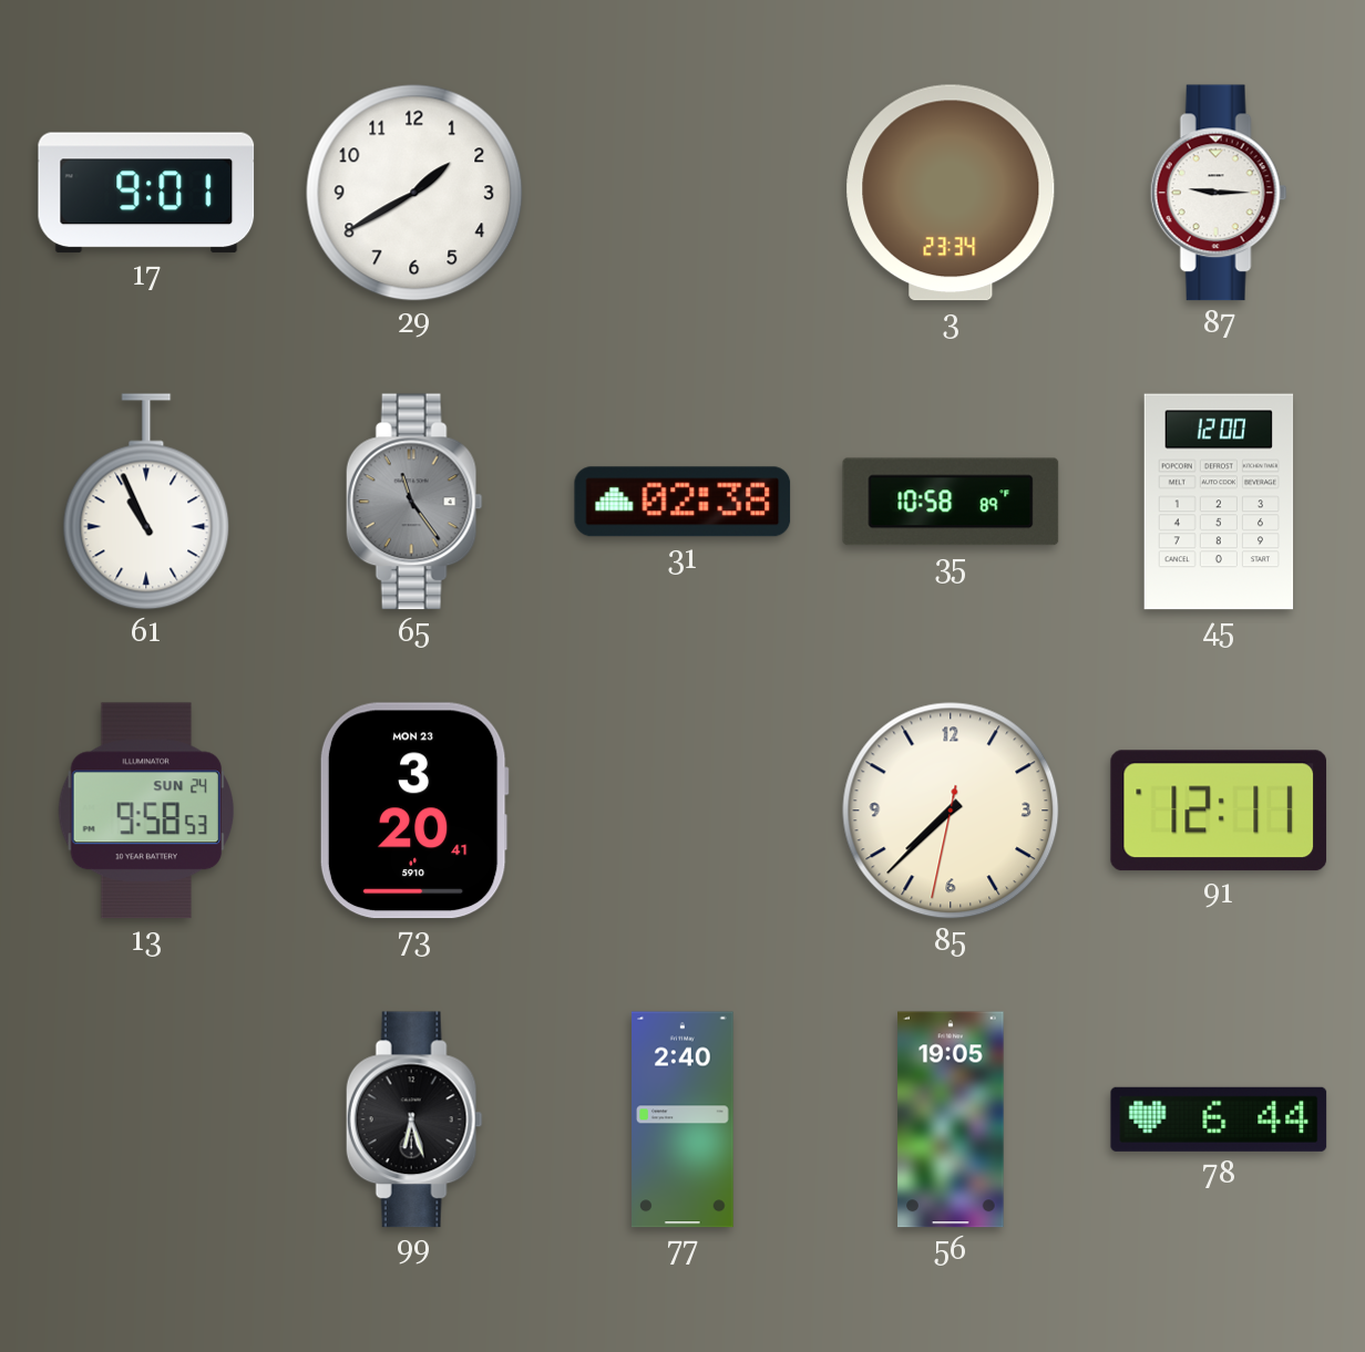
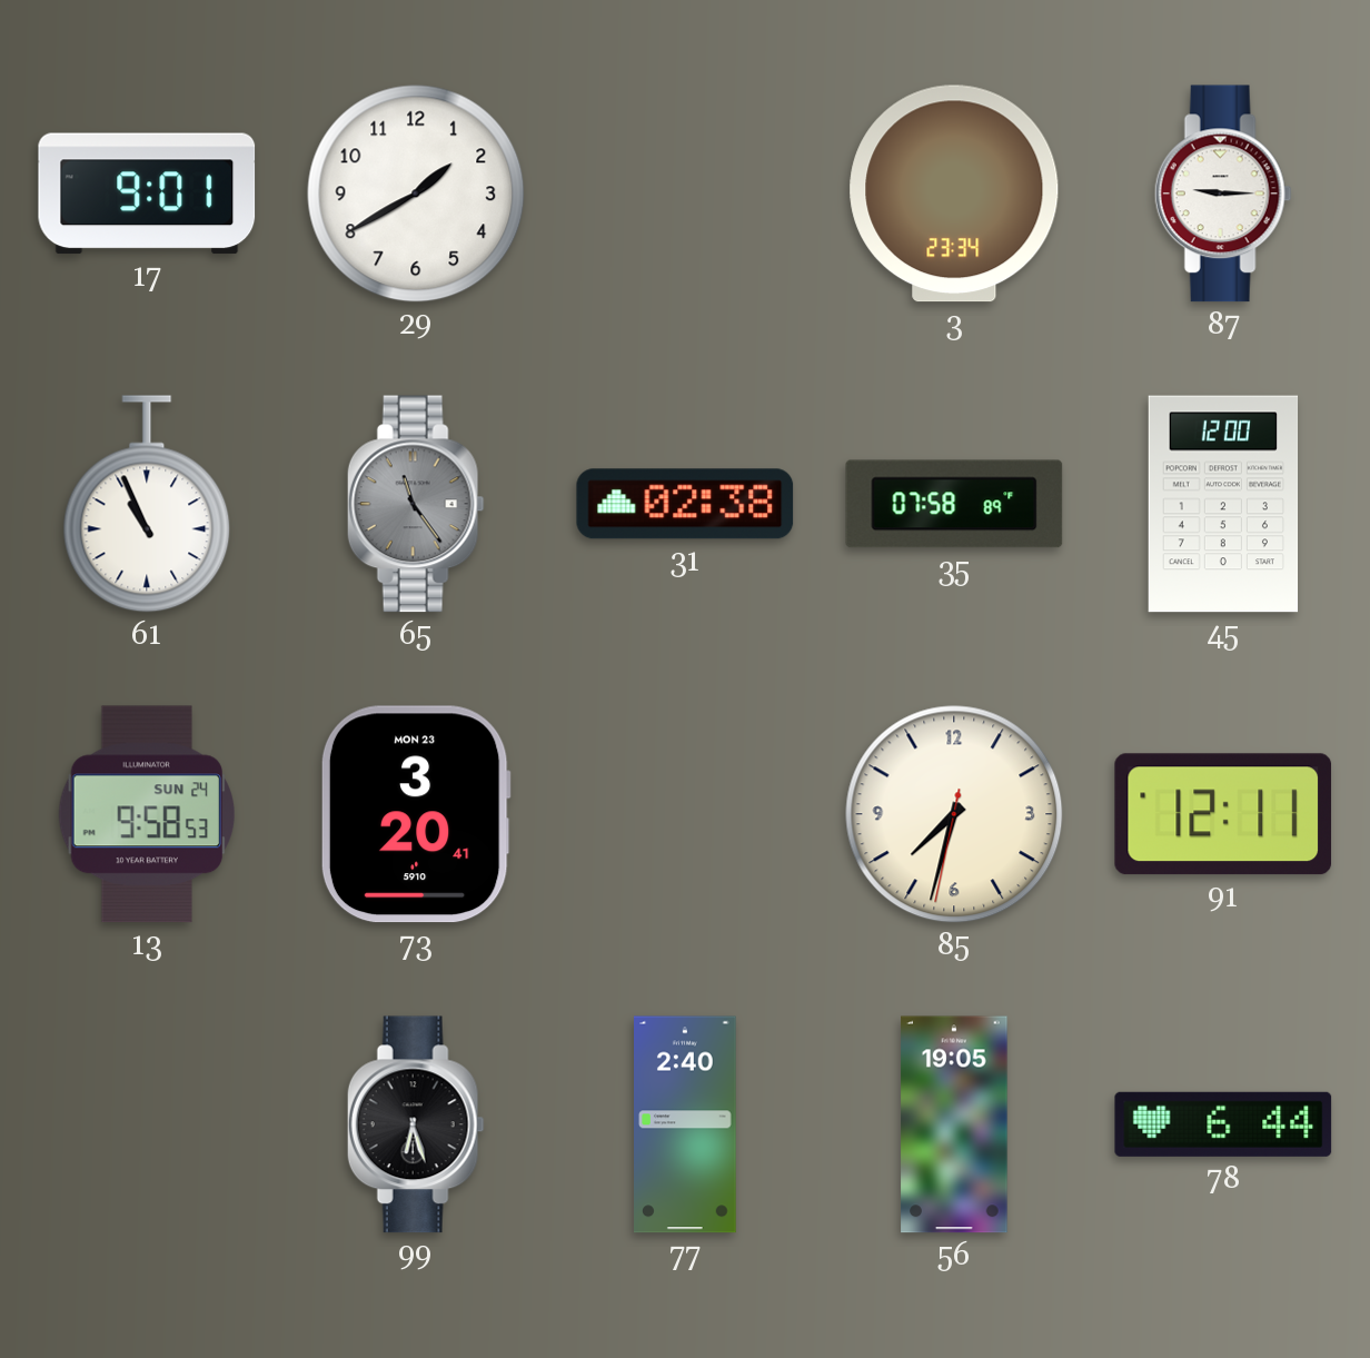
35: 10:58 -> 07:58
85: 7:37 -> 7:32
